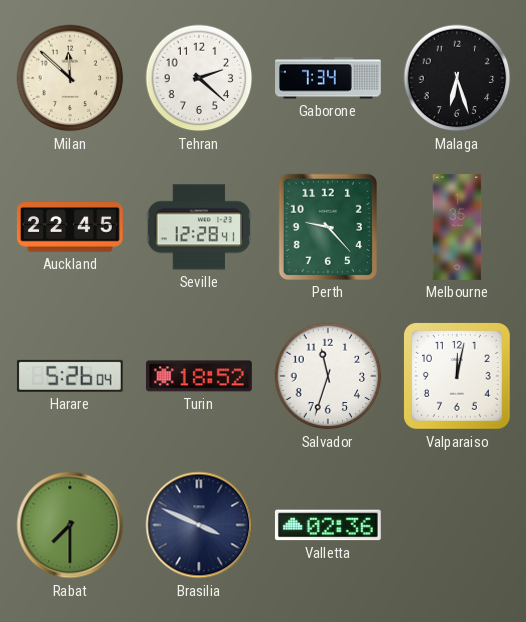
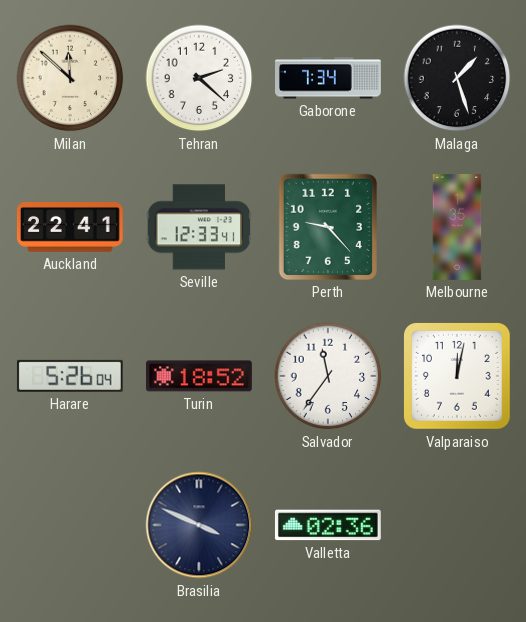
Malaga: 6:27 -> 1:27
Auckland: 22:45 -> 22:41
Seville: 12:28 -> 12:33
Salvador: 11:33 -> 11:36
Rabat: 7:30 -> none
